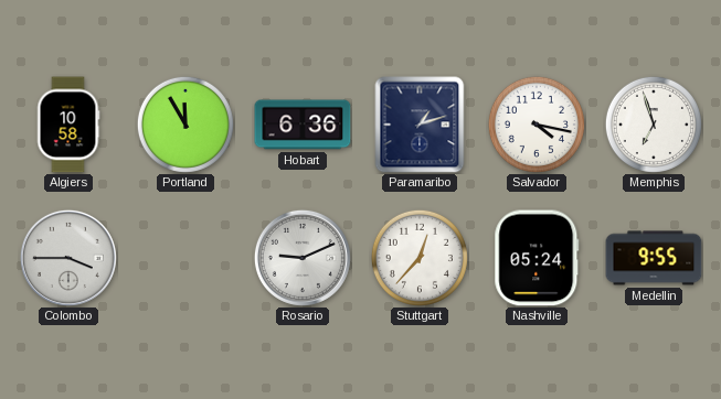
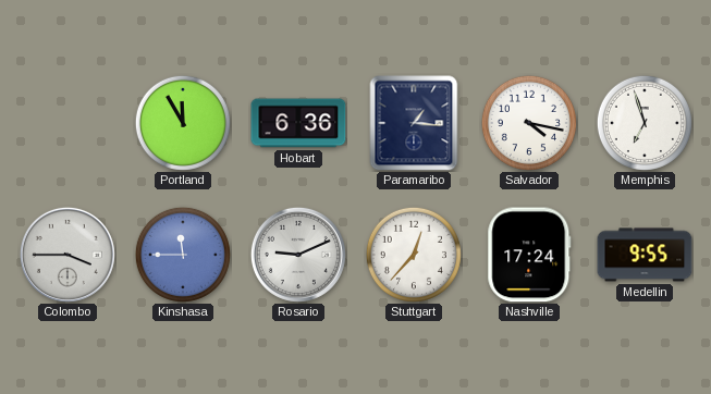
Algiers: 10:58 -> none
Paramaribo: 1:12 -> 1:16
Kinshasa: none -> 11:45
Nashville: 05:24 -> 17:24
